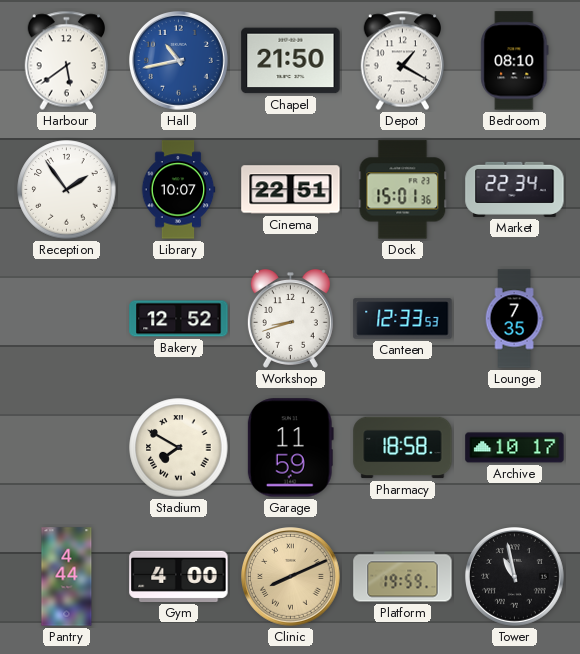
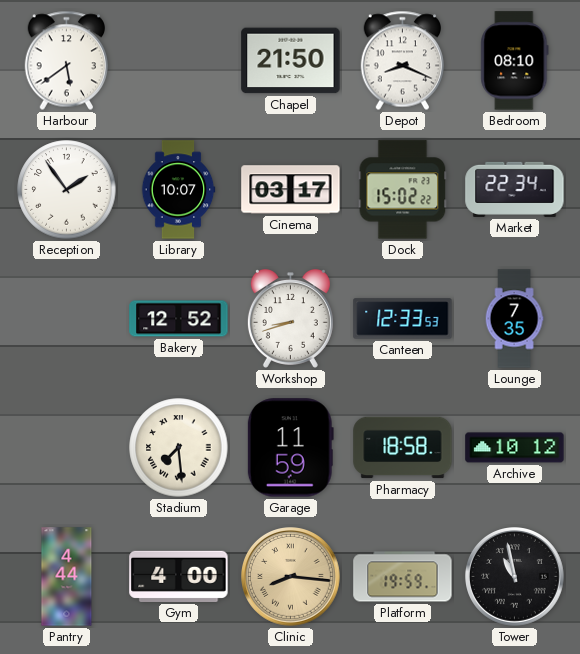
Hall: 10:43 -> none
Depot: 1:20 -> 8:19
Cinema: 22:51 -> 03:17
Dock: 15:01 -> 15:02
Stadium: 7:50 -> 7:29
Archive: 10:17 -> 10:12
Clinic: 8:11 -> 8:16
